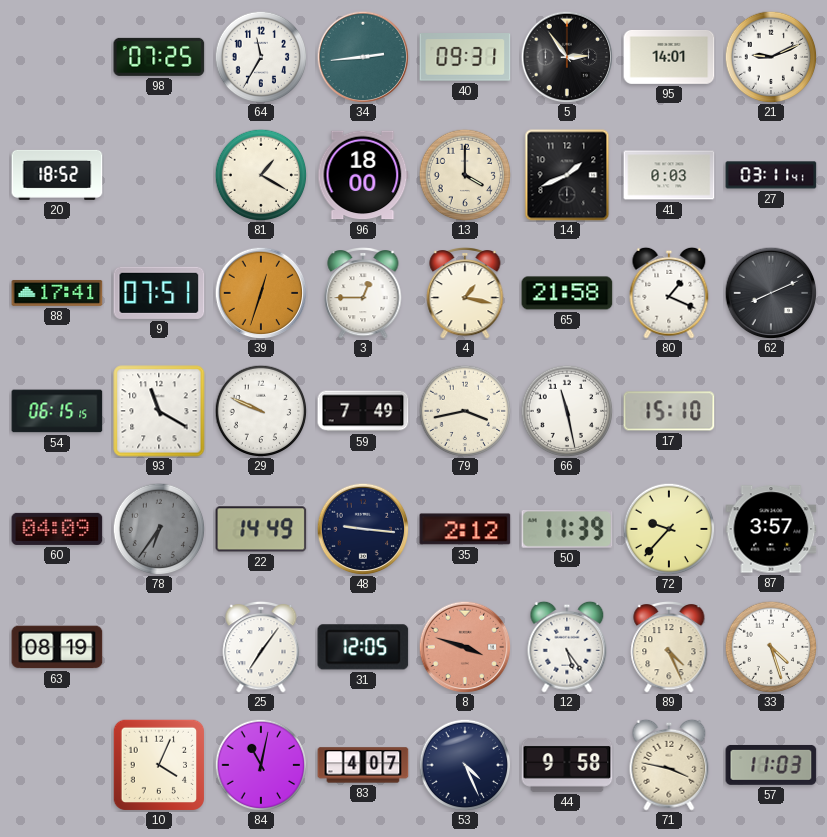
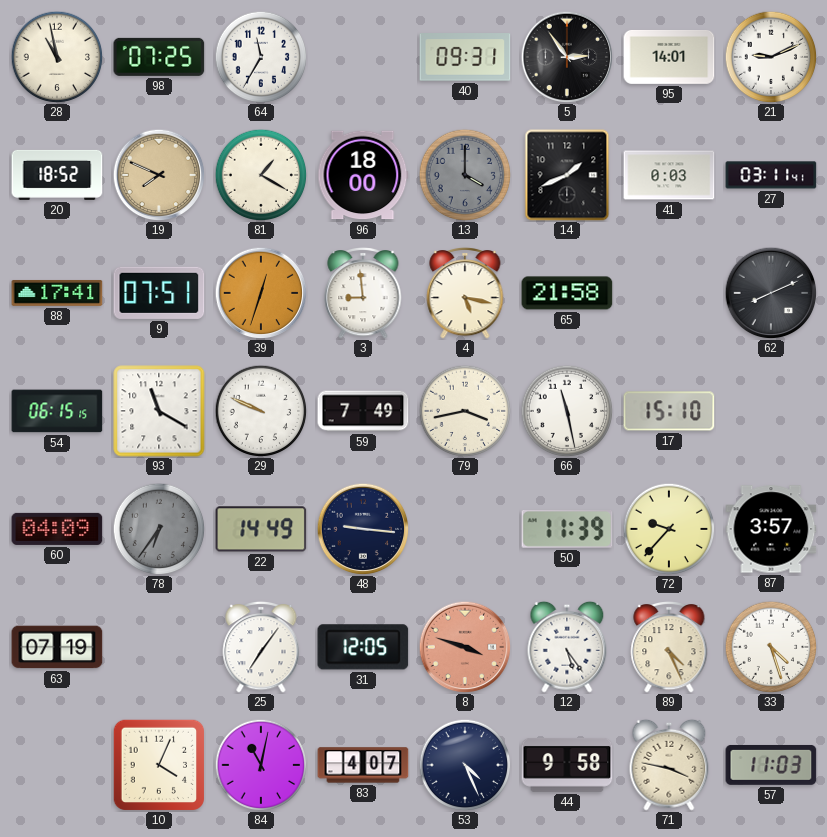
28: none -> 10:58
34: 2:44 -> none
19: none -> 7:49
13 dial: cream -> grey
3: 12:45 -> 8:59
4: 1:17 -> 5:17
80: 1:19 -> none
35: 2:12 -> none
63: 08:19 -> 07:19
